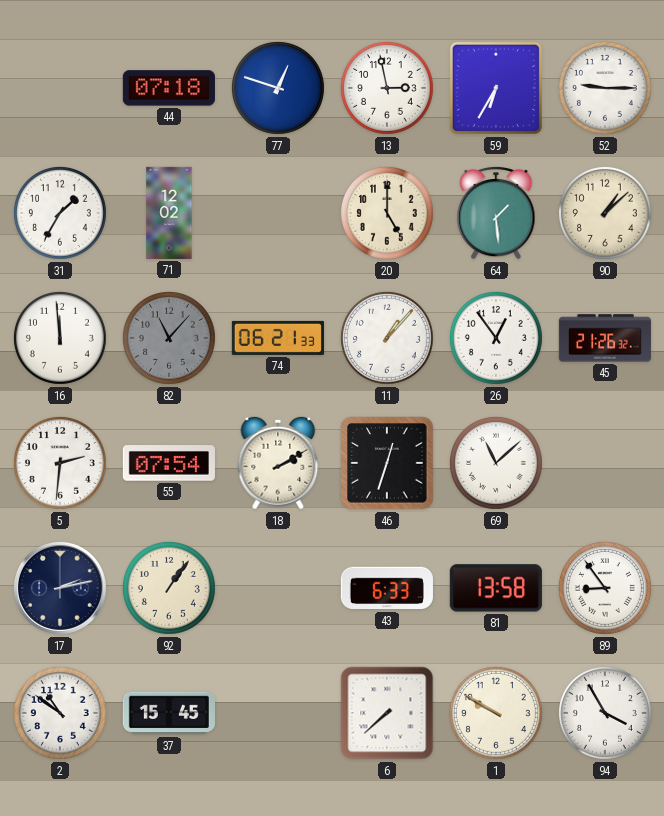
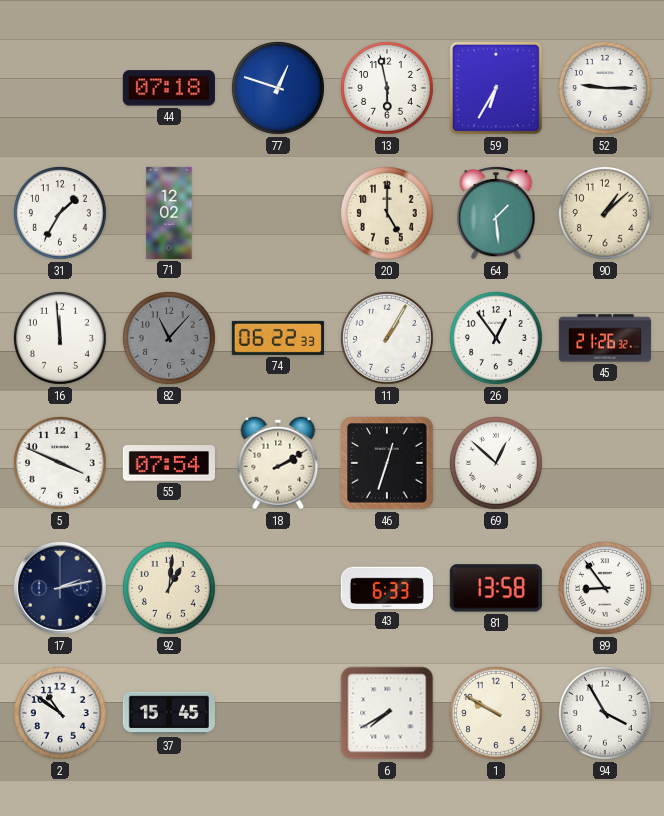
13: 2:58 -> 5:58
74: 06:21 -> 06:22
11: 1:07 -> 1:05
5: 2:31 -> 3:49
69: 11:08 -> 12:52
92: 1:06 -> 1:01
6: 7:38 -> 7:40
